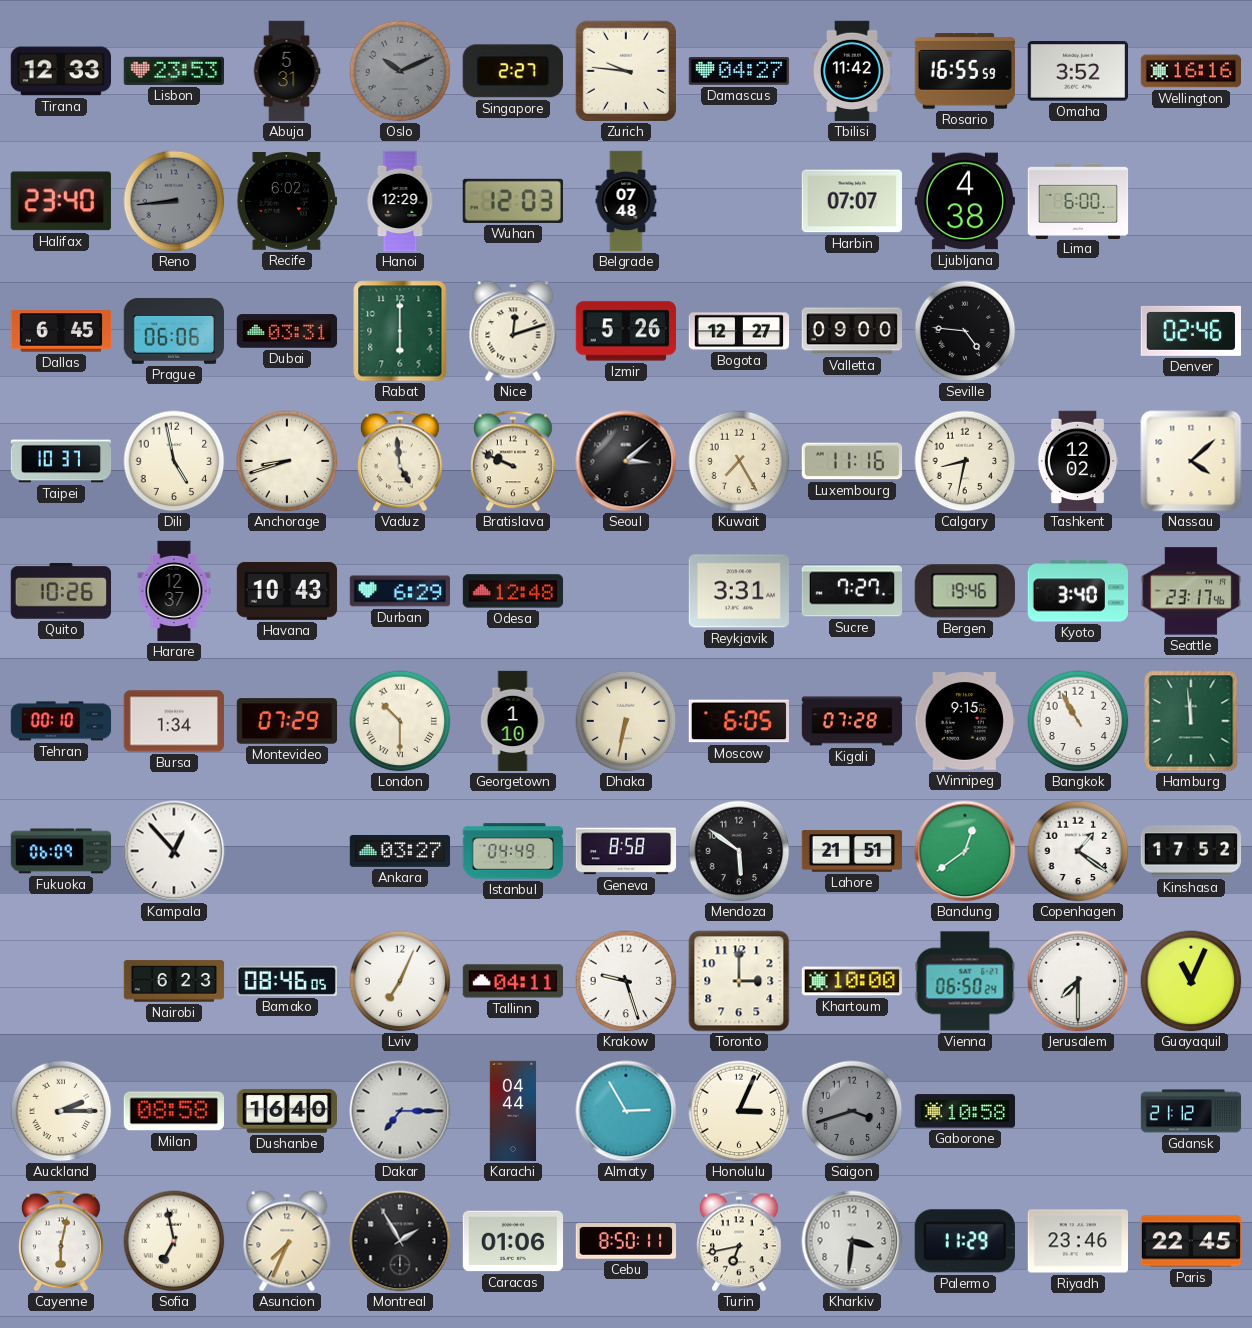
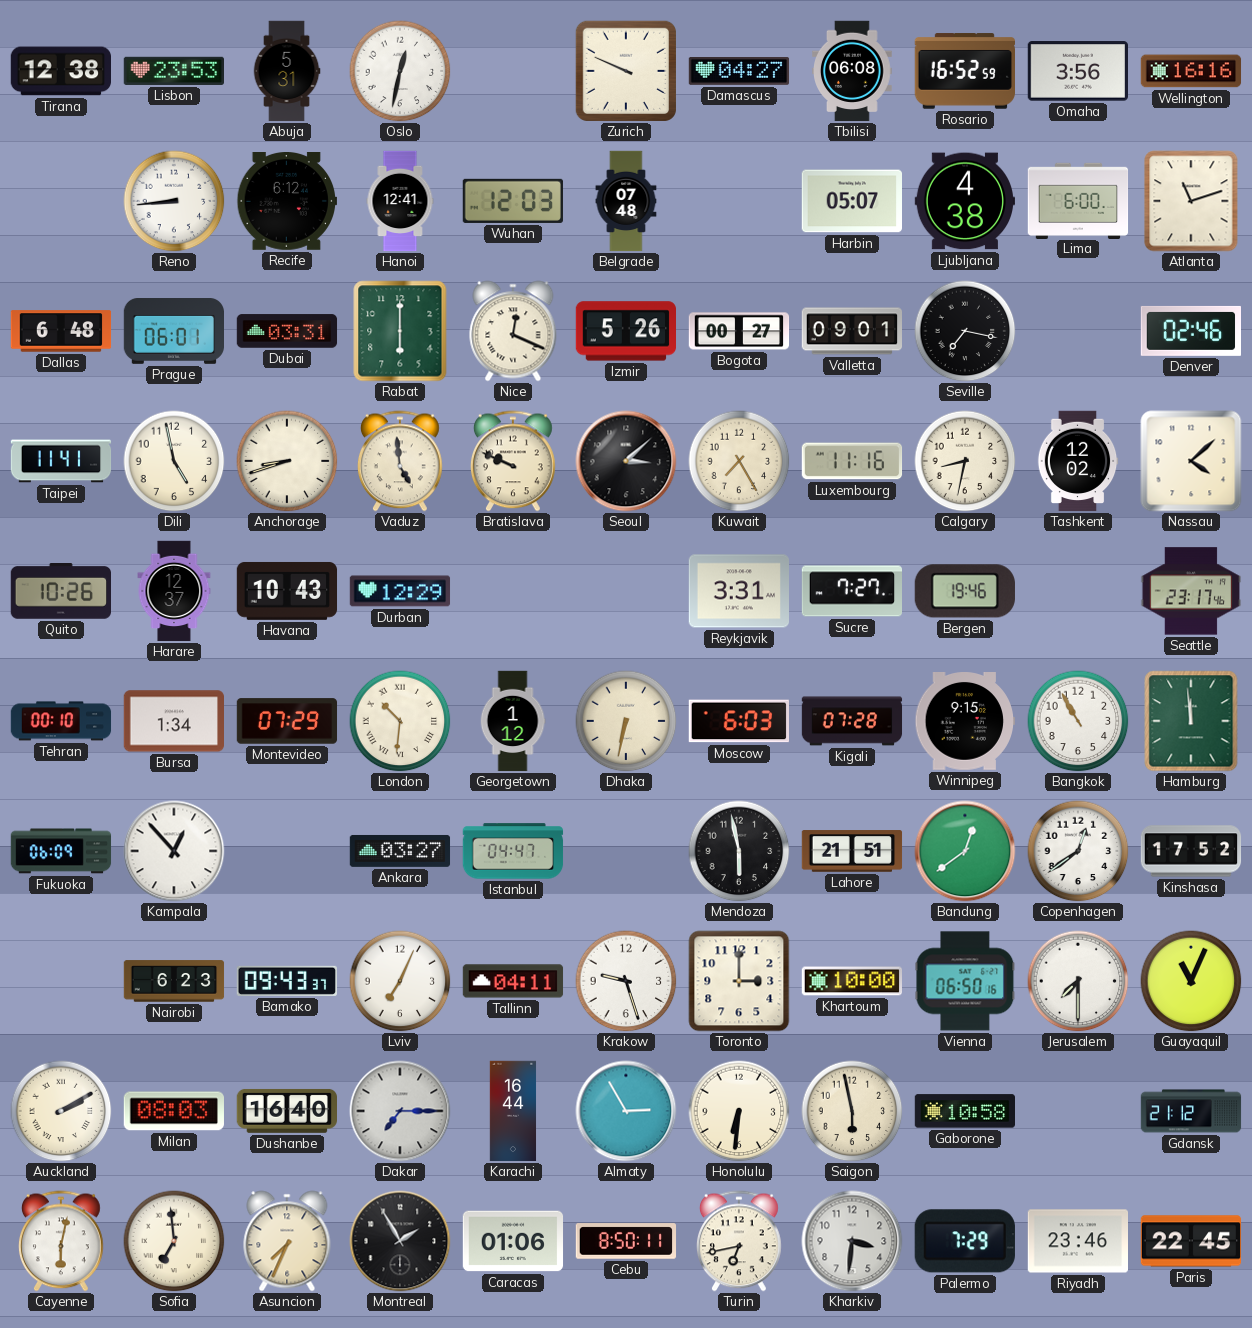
Tirana: 12:33 -> 12:38
Oslo: 10:11 -> 12:32
Oslo dial: grey -> white
Singapore: 2:27 -> none
Zurich: 9:46 -> 9:49
Tbilisi: 11:42 -> 06:08
Rosario: 16:55 -> 16:52
Omaha: 3:52 -> 3:56
Halifax: 23:40 -> none
Reno dial: grey -> white
Recife: 6:02 -> 6:12
Hanoi: 12:29 -> 12:41
Harbin: 07:07 -> 05:07
Atlanta: none -> 11:12
Dallas: 6:45 -> 6:48
Prague: 06:06 -> 06:01
Nice: 12:12 -> 12:19
Bogota: 12:27 -> 00:27
Valletta: 09:00 -> 09:01
Seville: 4:46 -> 7:17
Taipei: 10:37 -> 11:41
Durban: 6:29 -> 12:29
Odesa: 12:48 -> none
Kyoto: 3:40 -> none
London: 10:30 -> 10:31
Georgetown: 1:10 -> 1:12
Moscow: 6:05 -> 6:03
Istanbul: 04:49 -> 04:47
Geneva: 8:58 -> none
Mendoza: 5:51 -> 5:58
Copenhagen: 1:21 -> 12:39
Bamako: 08:46 -> 09:43
Vienna: 06:50:24 -> 06:50:16
Auckland: 2:15 -> 2:10
Milan: 08:58 -> 08:03
Karachi: 04:44 -> 16:44
Honolulu: 3:04 -> 6:31
Saigon: 3:42 -> 5:58
Saigon dial: grey -> cream
Sofia: 6:58 -> 6:59
Palermo: 11:29 -> 7:29
